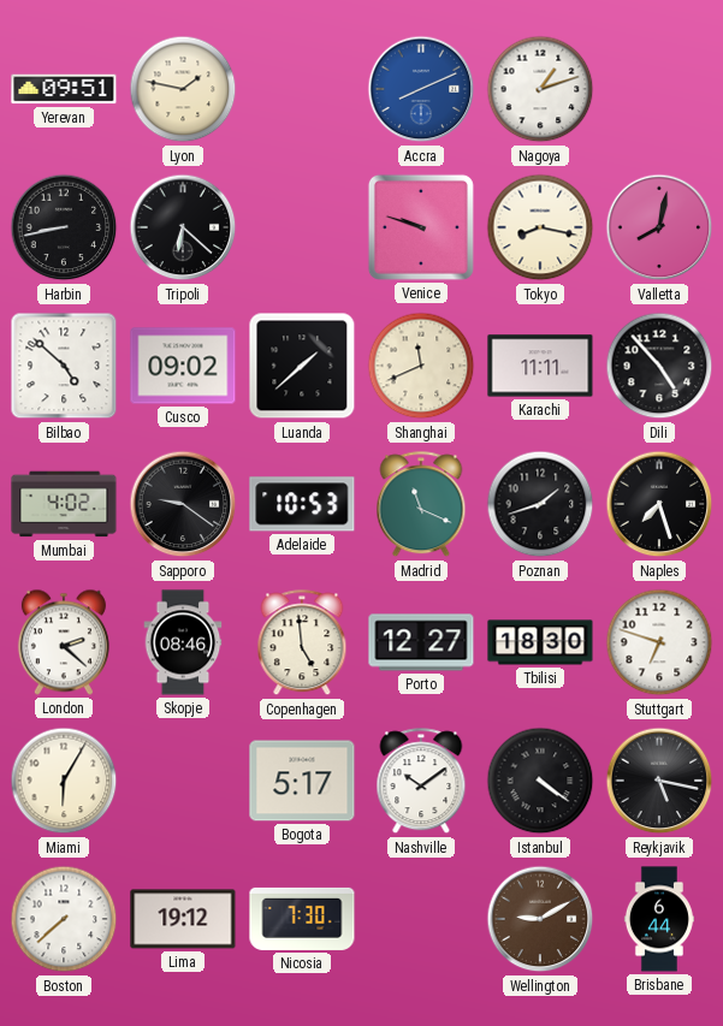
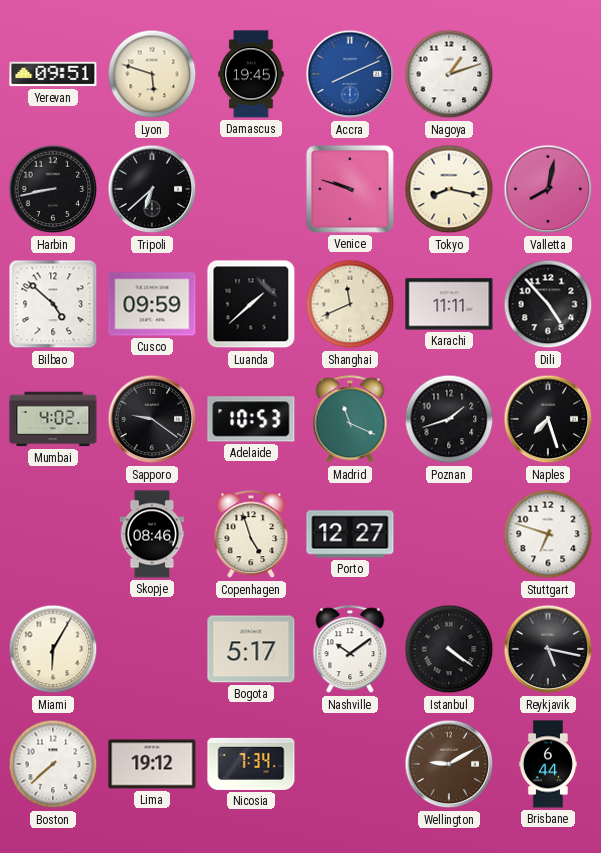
Lyon: 1:47 -> 5:48
Damascus: none -> 19:45
Tripoli: 6:22 -> 6:38
Cusco: 09:02 -> 09:59
London: 2:22 -> none
Copenhagen: 4:59 -> 4:57
Tbilisi: 18:30 -> none
Nicosia: 7:30 -> 7:34
